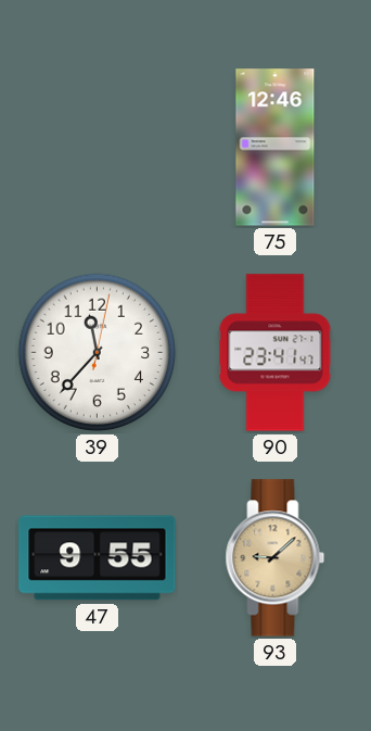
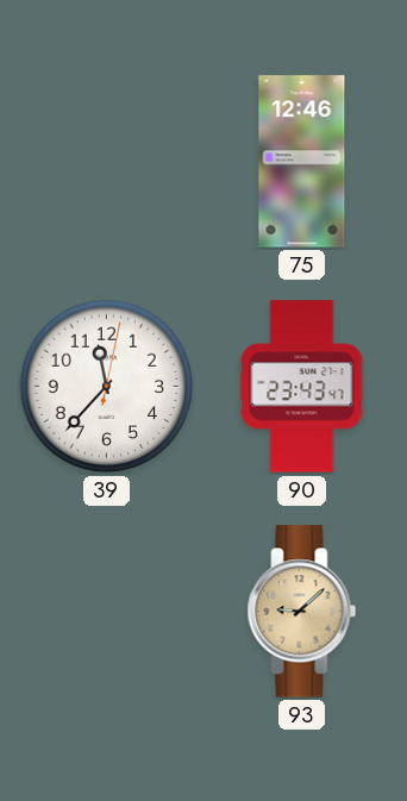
90: 23:41 -> 23:43
47: 9:55 -> none
